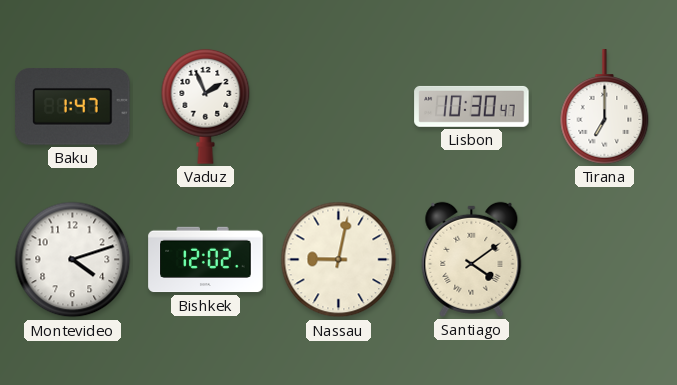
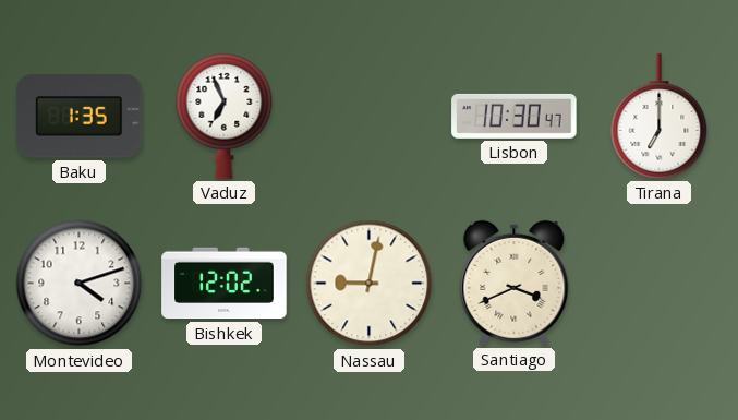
Baku: 1:47 -> 1:35
Vaduz: 1:56 -> 6:56
Santiago: 4:09 -> 3:41
